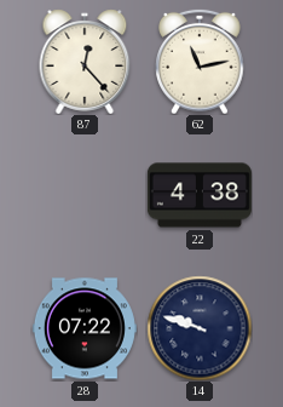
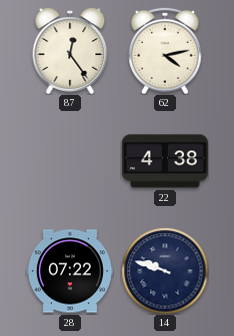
87: 12:23 -> 12:24
62: 11:13 -> 4:13
